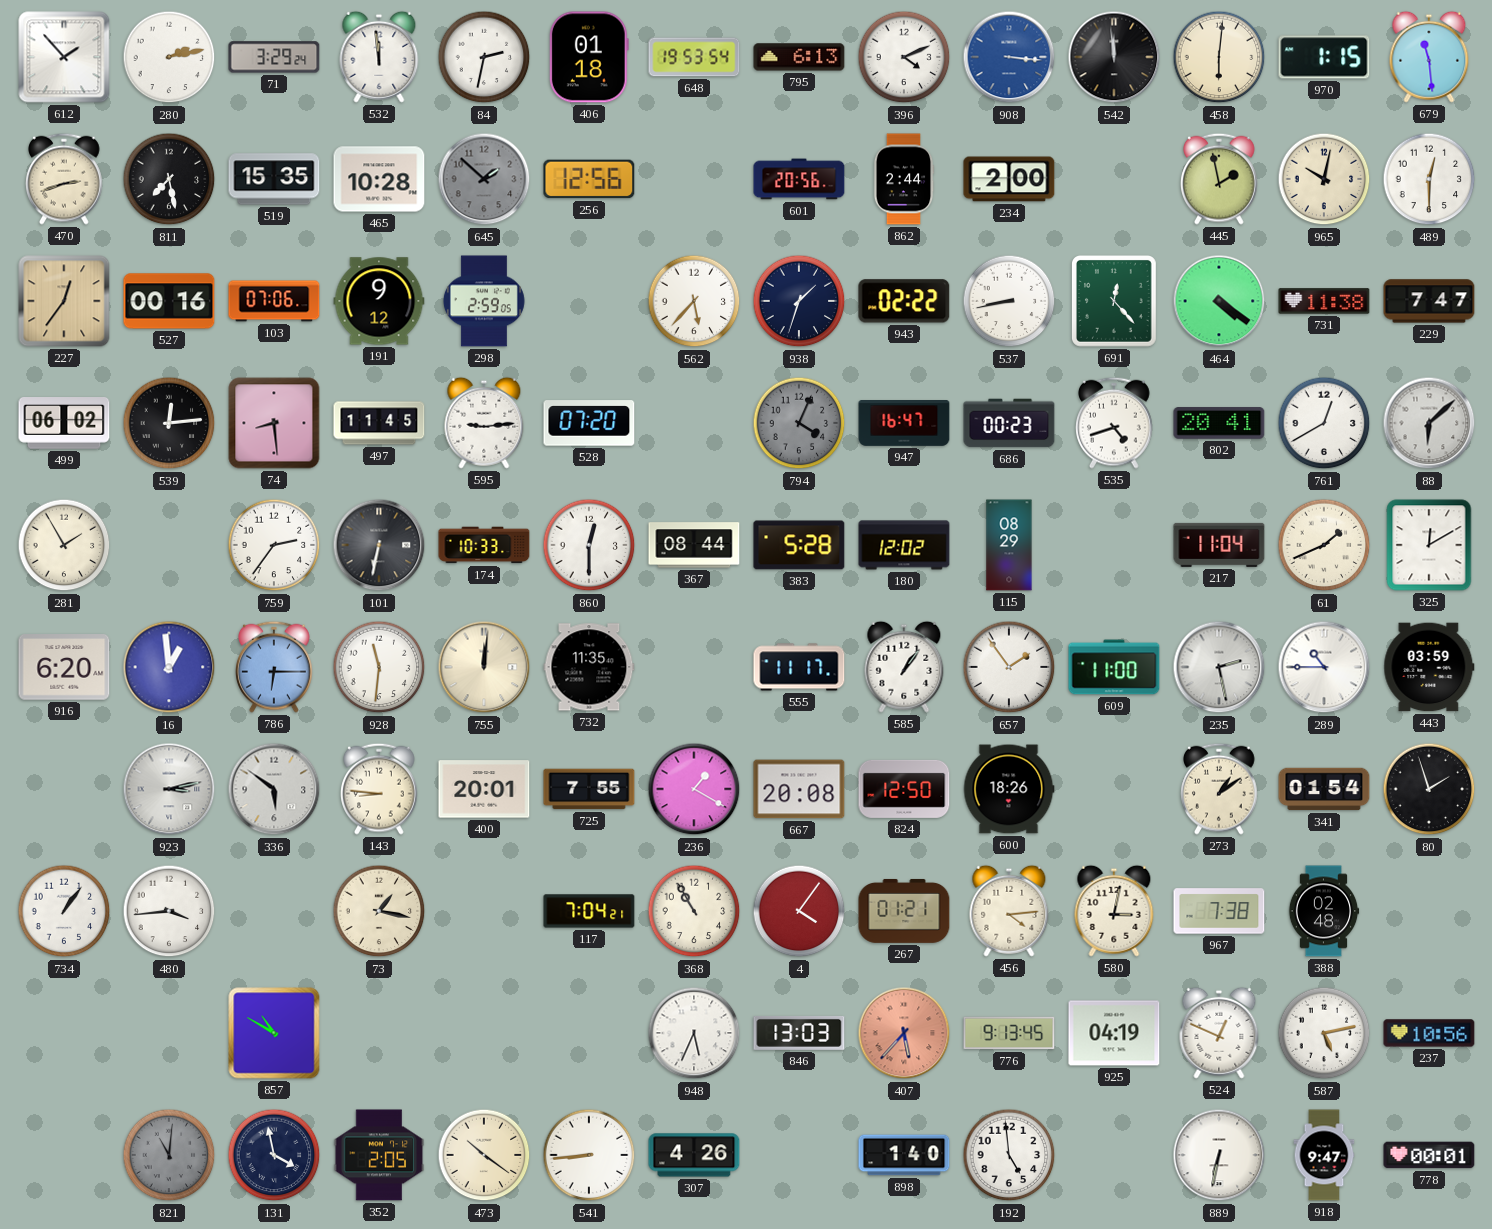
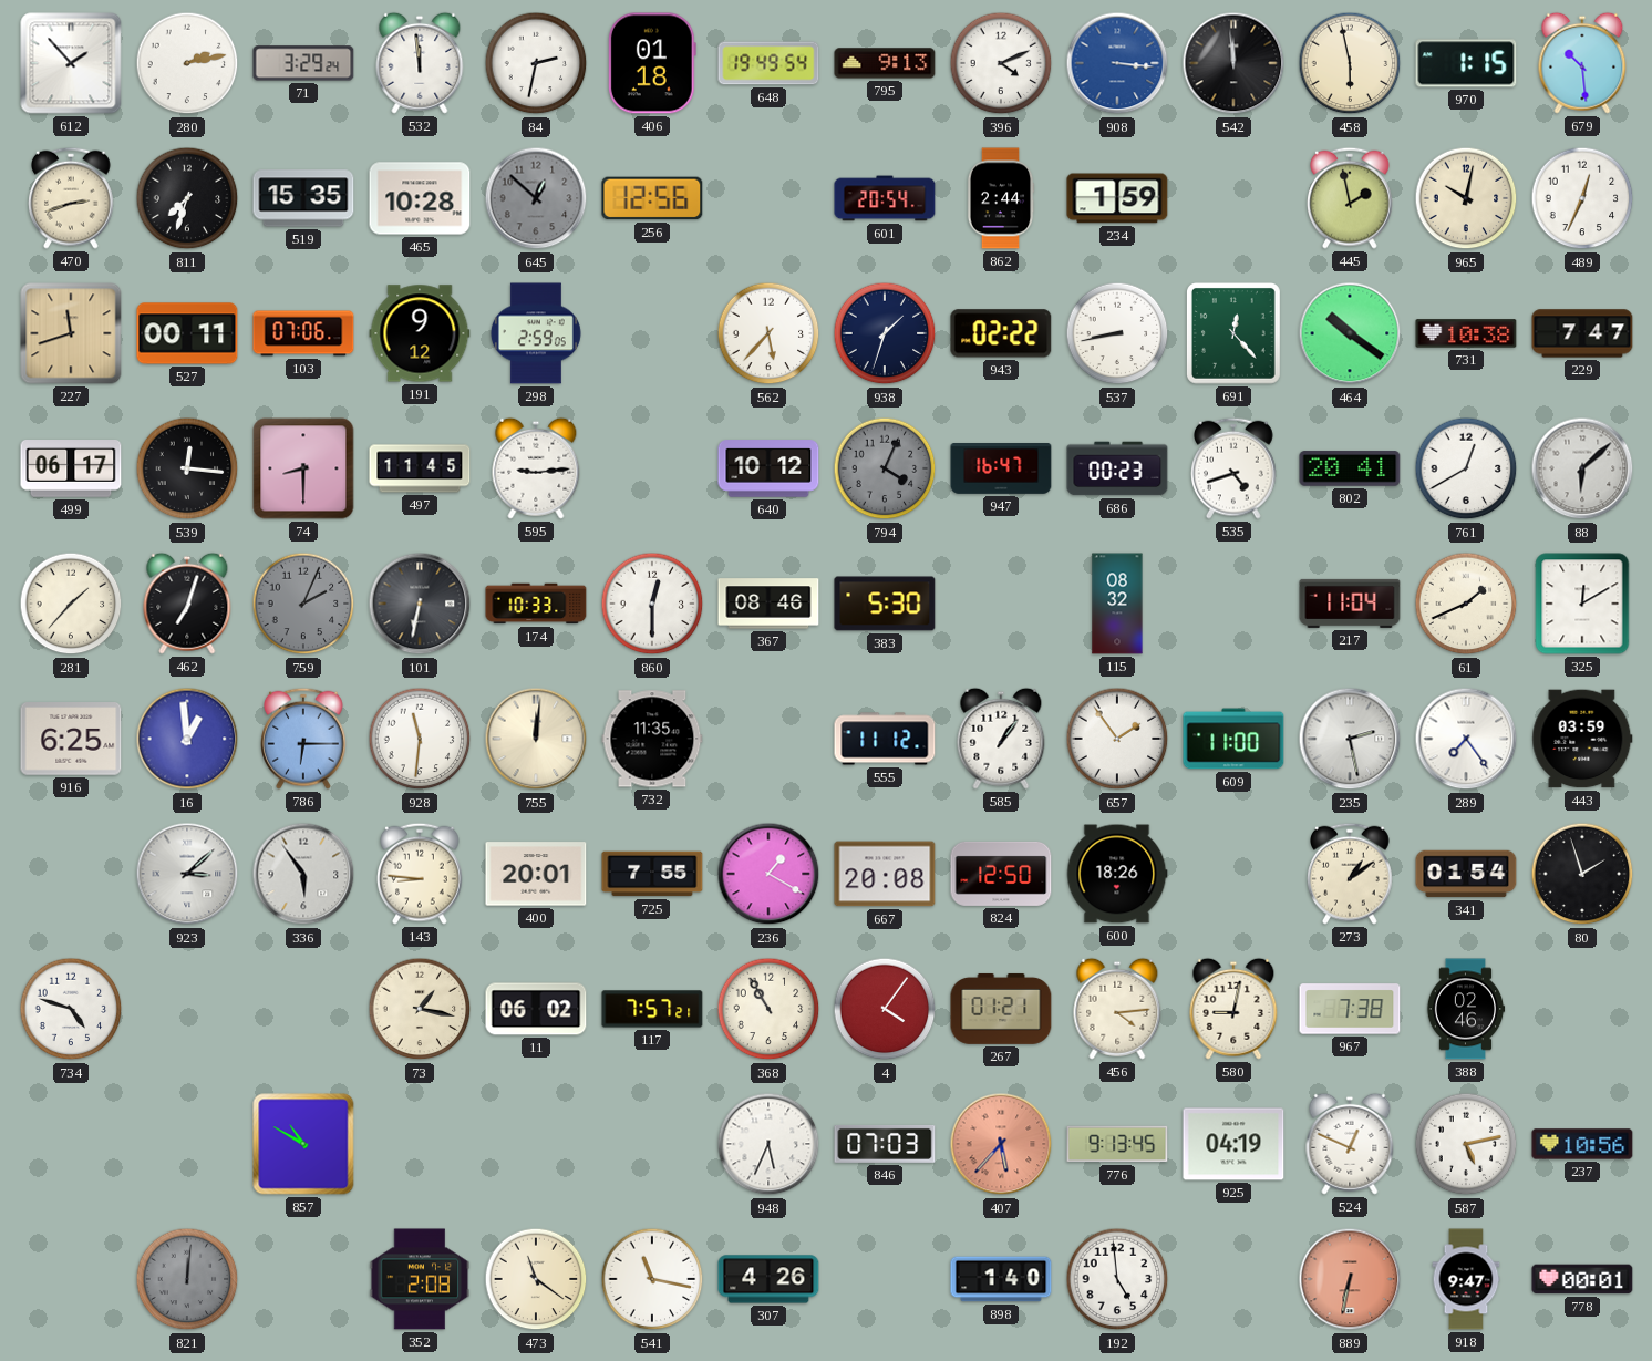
648: 19:53 -> 19:49
795: 6:13 -> 9:13
458: 6:01 -> 5:58
679: 11:29 -> 10:29
811: 7:28 -> 7:33
645: 1:52 -> 12:52
601: 20:56 -> 20:54
234: 2:00 -> 1:59
489: 12:30 -> 12:34
227: 12:36 -> 11:42
527: 00:16 -> 00:11
464: 4:21 -> 10:21
731: 11:38 -> 10:38
499: 06:02 -> 06:17
539: 12:14 -> 12:16
74: 8:29 -> 8:30
528: 07:20 -> none
640: none -> 10:12
281: 1:55 -> 1:37
462: none -> 7:03
759: 2:36 -> 2:04
759 dial: white -> grey
367: 08:44 -> 08:46
383: 5:28 -> 5:30
180: 12:02 -> none
115: 08:29 -> 08:32
916: 6:20 -> 6:25
555: 11:17 -> 11:12
289: 10:45 -> 7:24
923: 3:13 -> 3:08
336: 5:51 -> 5:54
734: 1:06 -> 4:48
480: 3:44 -> none
11: none -> 06:02
117: 7:04 -> 7:57
580: 3:02 -> 9:02
388: 02:48 -> 02:46
846: 13:03 -> 07:03
821: 11:01 -> 12:01
131: 3:58 -> none
352: 2:05 -> 2:08
473: 10:21 -> 11:21
541: 8:44 -> 11:17
889 dial: white -> salmon
